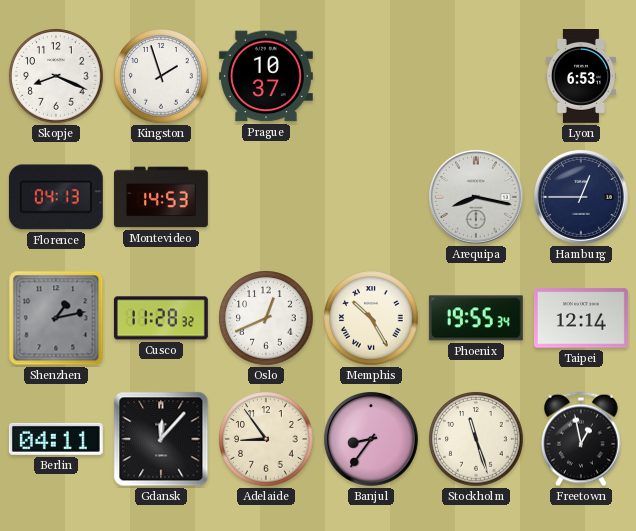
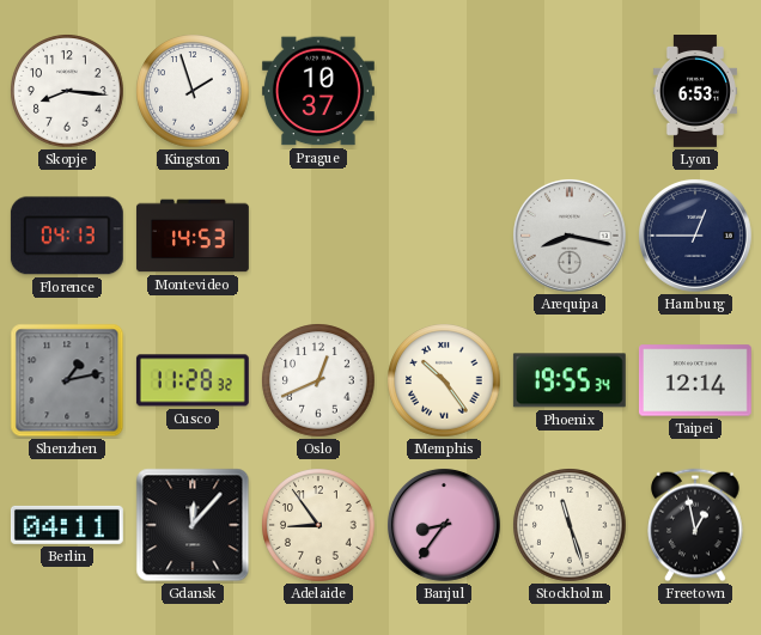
Skopje: 8:19 -> 8:16
Memphis: 10:25 -> 10:24
